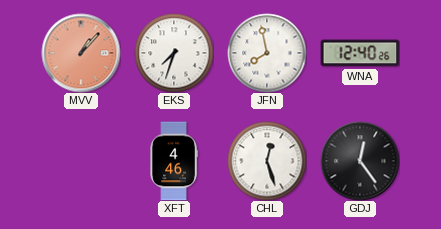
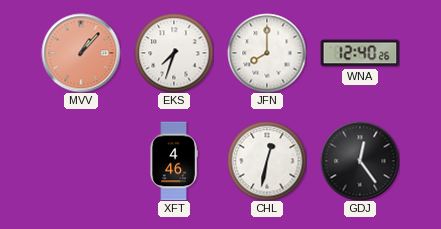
JFN: 7:58 -> 8:00
CHL: 12:27 -> 12:32
